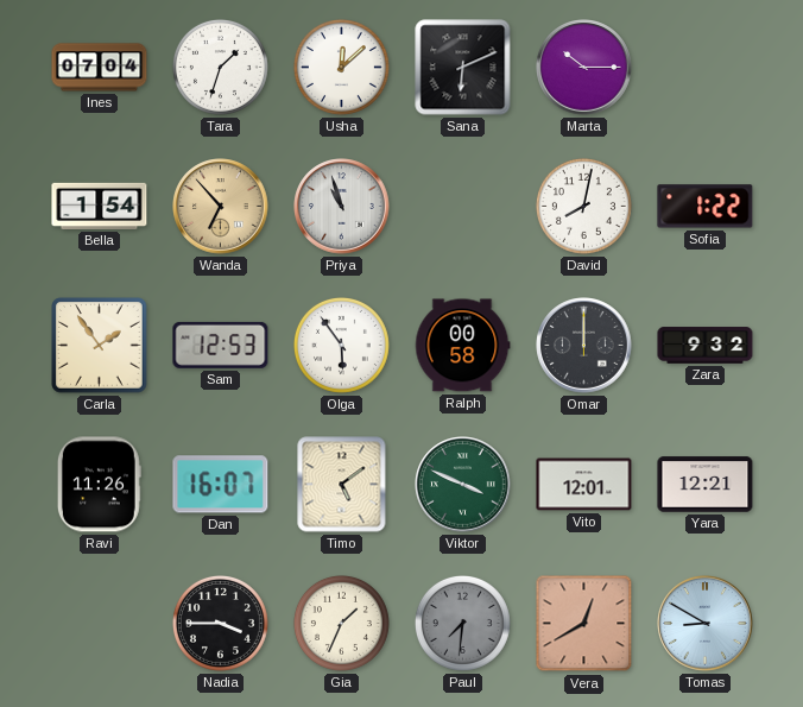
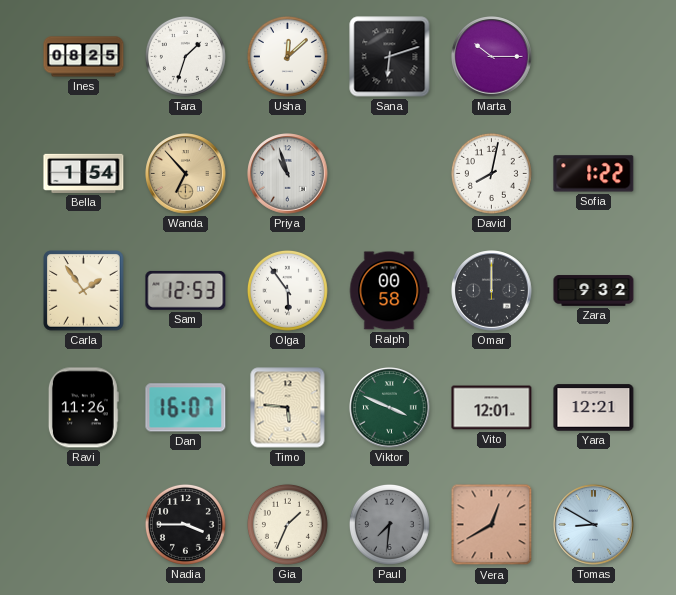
Ines: 07:04 -> 08:25
Sana: 6:11 -> 6:12
Timo: 5:09 -> 5:46
